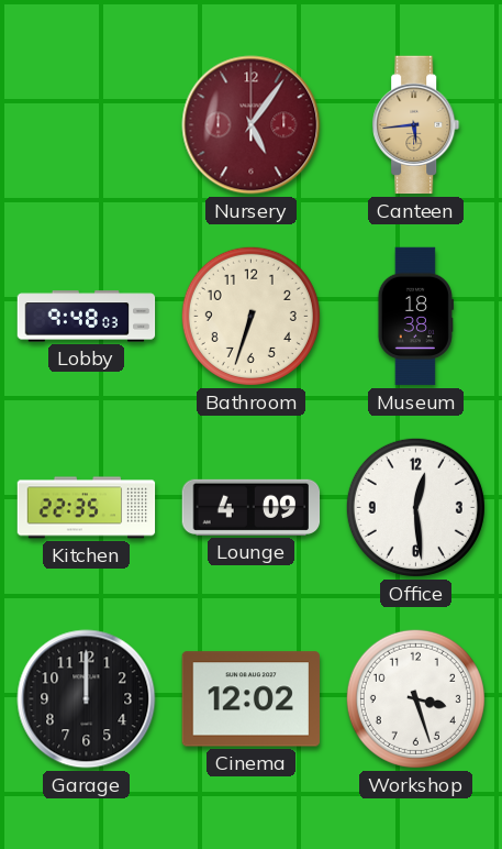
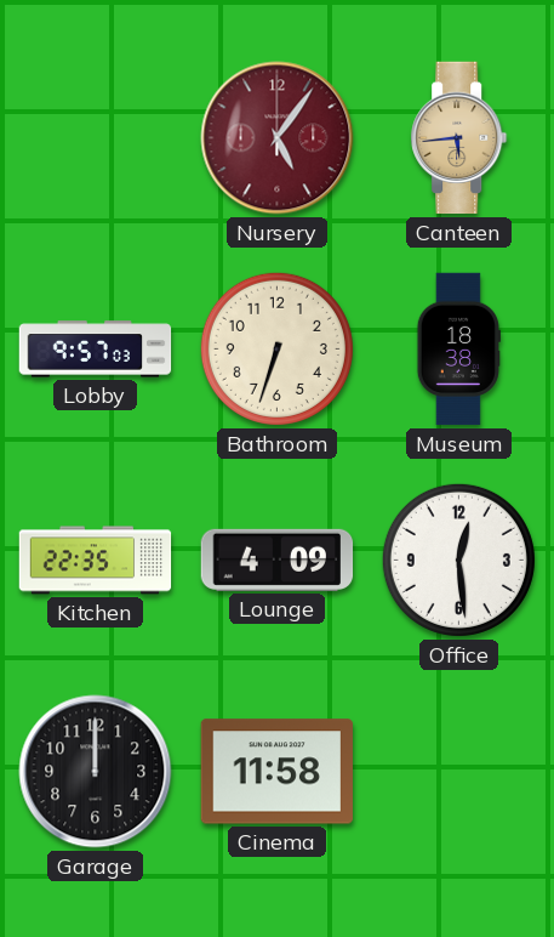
Lobby: 9:48 -> 9:57
Cinema: 12:02 -> 11:58
Workshop: 3:27 -> none
